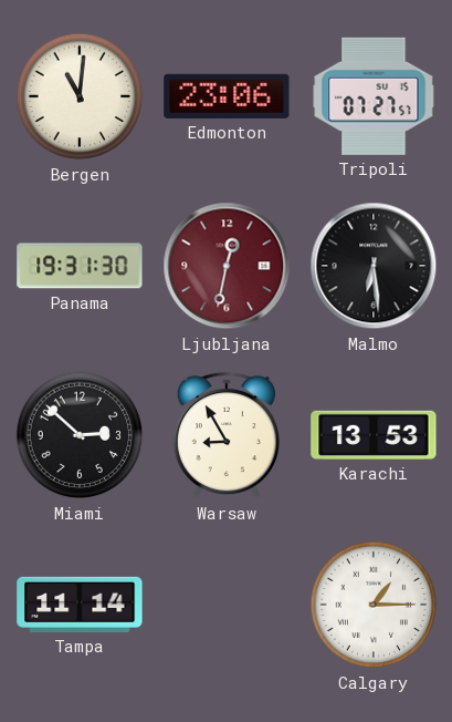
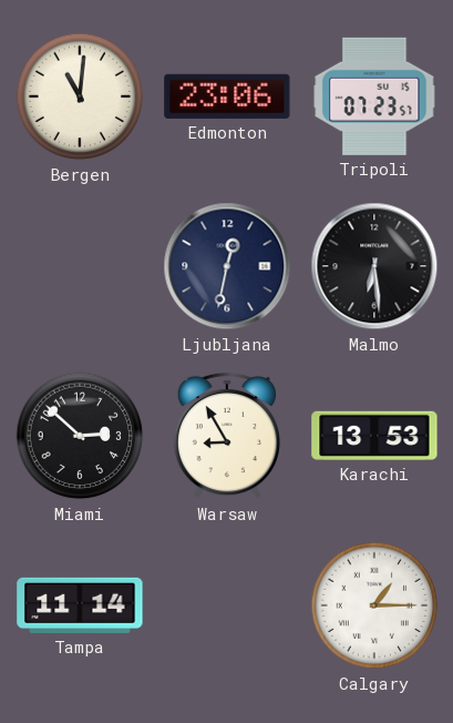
Tripoli: 07:27 -> 07:23
Panama: 19:31 -> none
Ljubljana dial: burgundy -> navy
